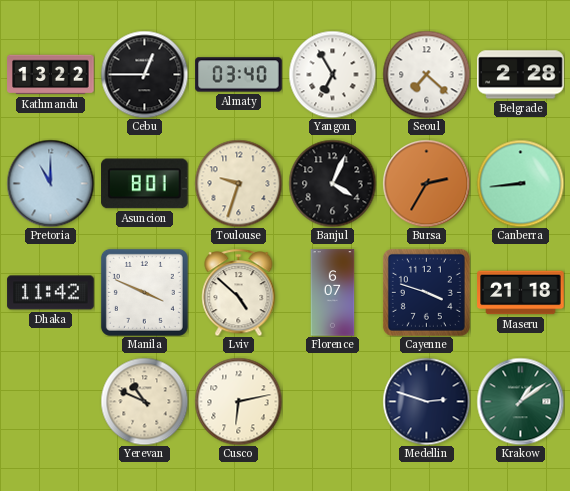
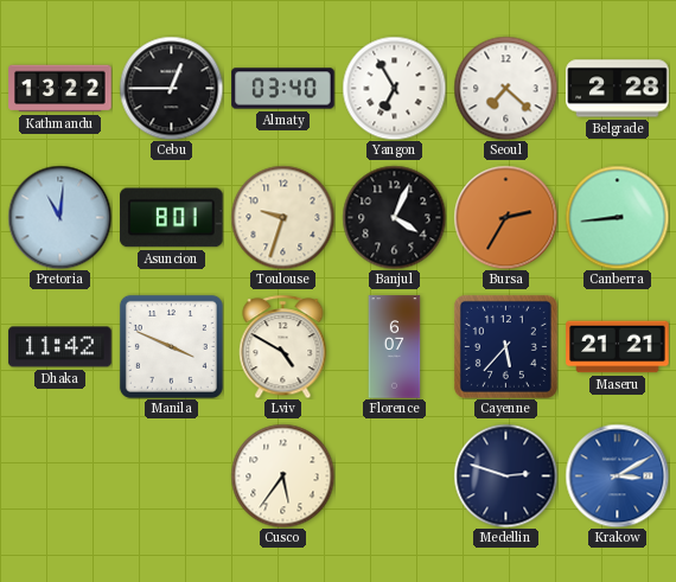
Pretoria: 11:00 -> 11:01
Lviv: 4:52 -> 4:50
Cayenne: 3:48 -> 5:37
Maseru: 21:18 -> 21:21
Yerevan: 10:49 -> none
Cusco: 6:13 -> 5:36
Krakow: 1:09 -> 3:10
Krakow dial: green -> blue
